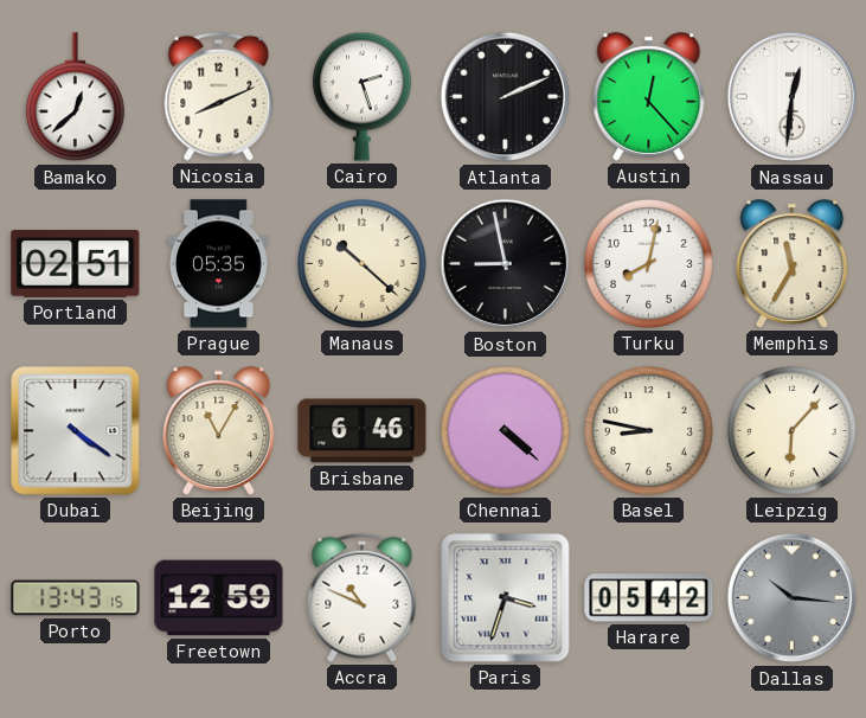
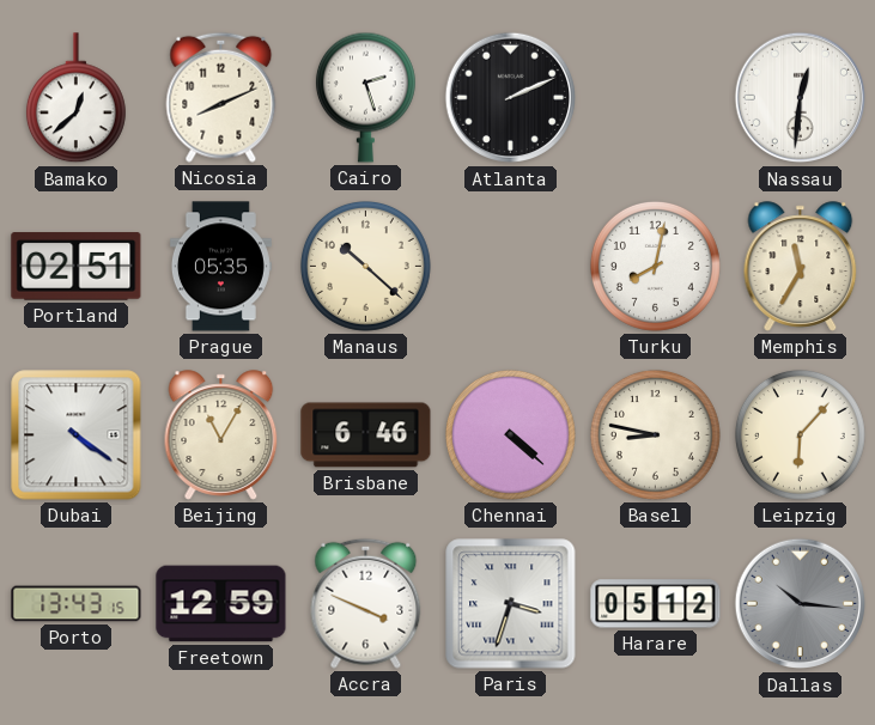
Austin: 12:23 -> none
Boston: 8:58 -> none
Accra: 10:49 -> 3:49
Harare: 05:42 -> 05:12
